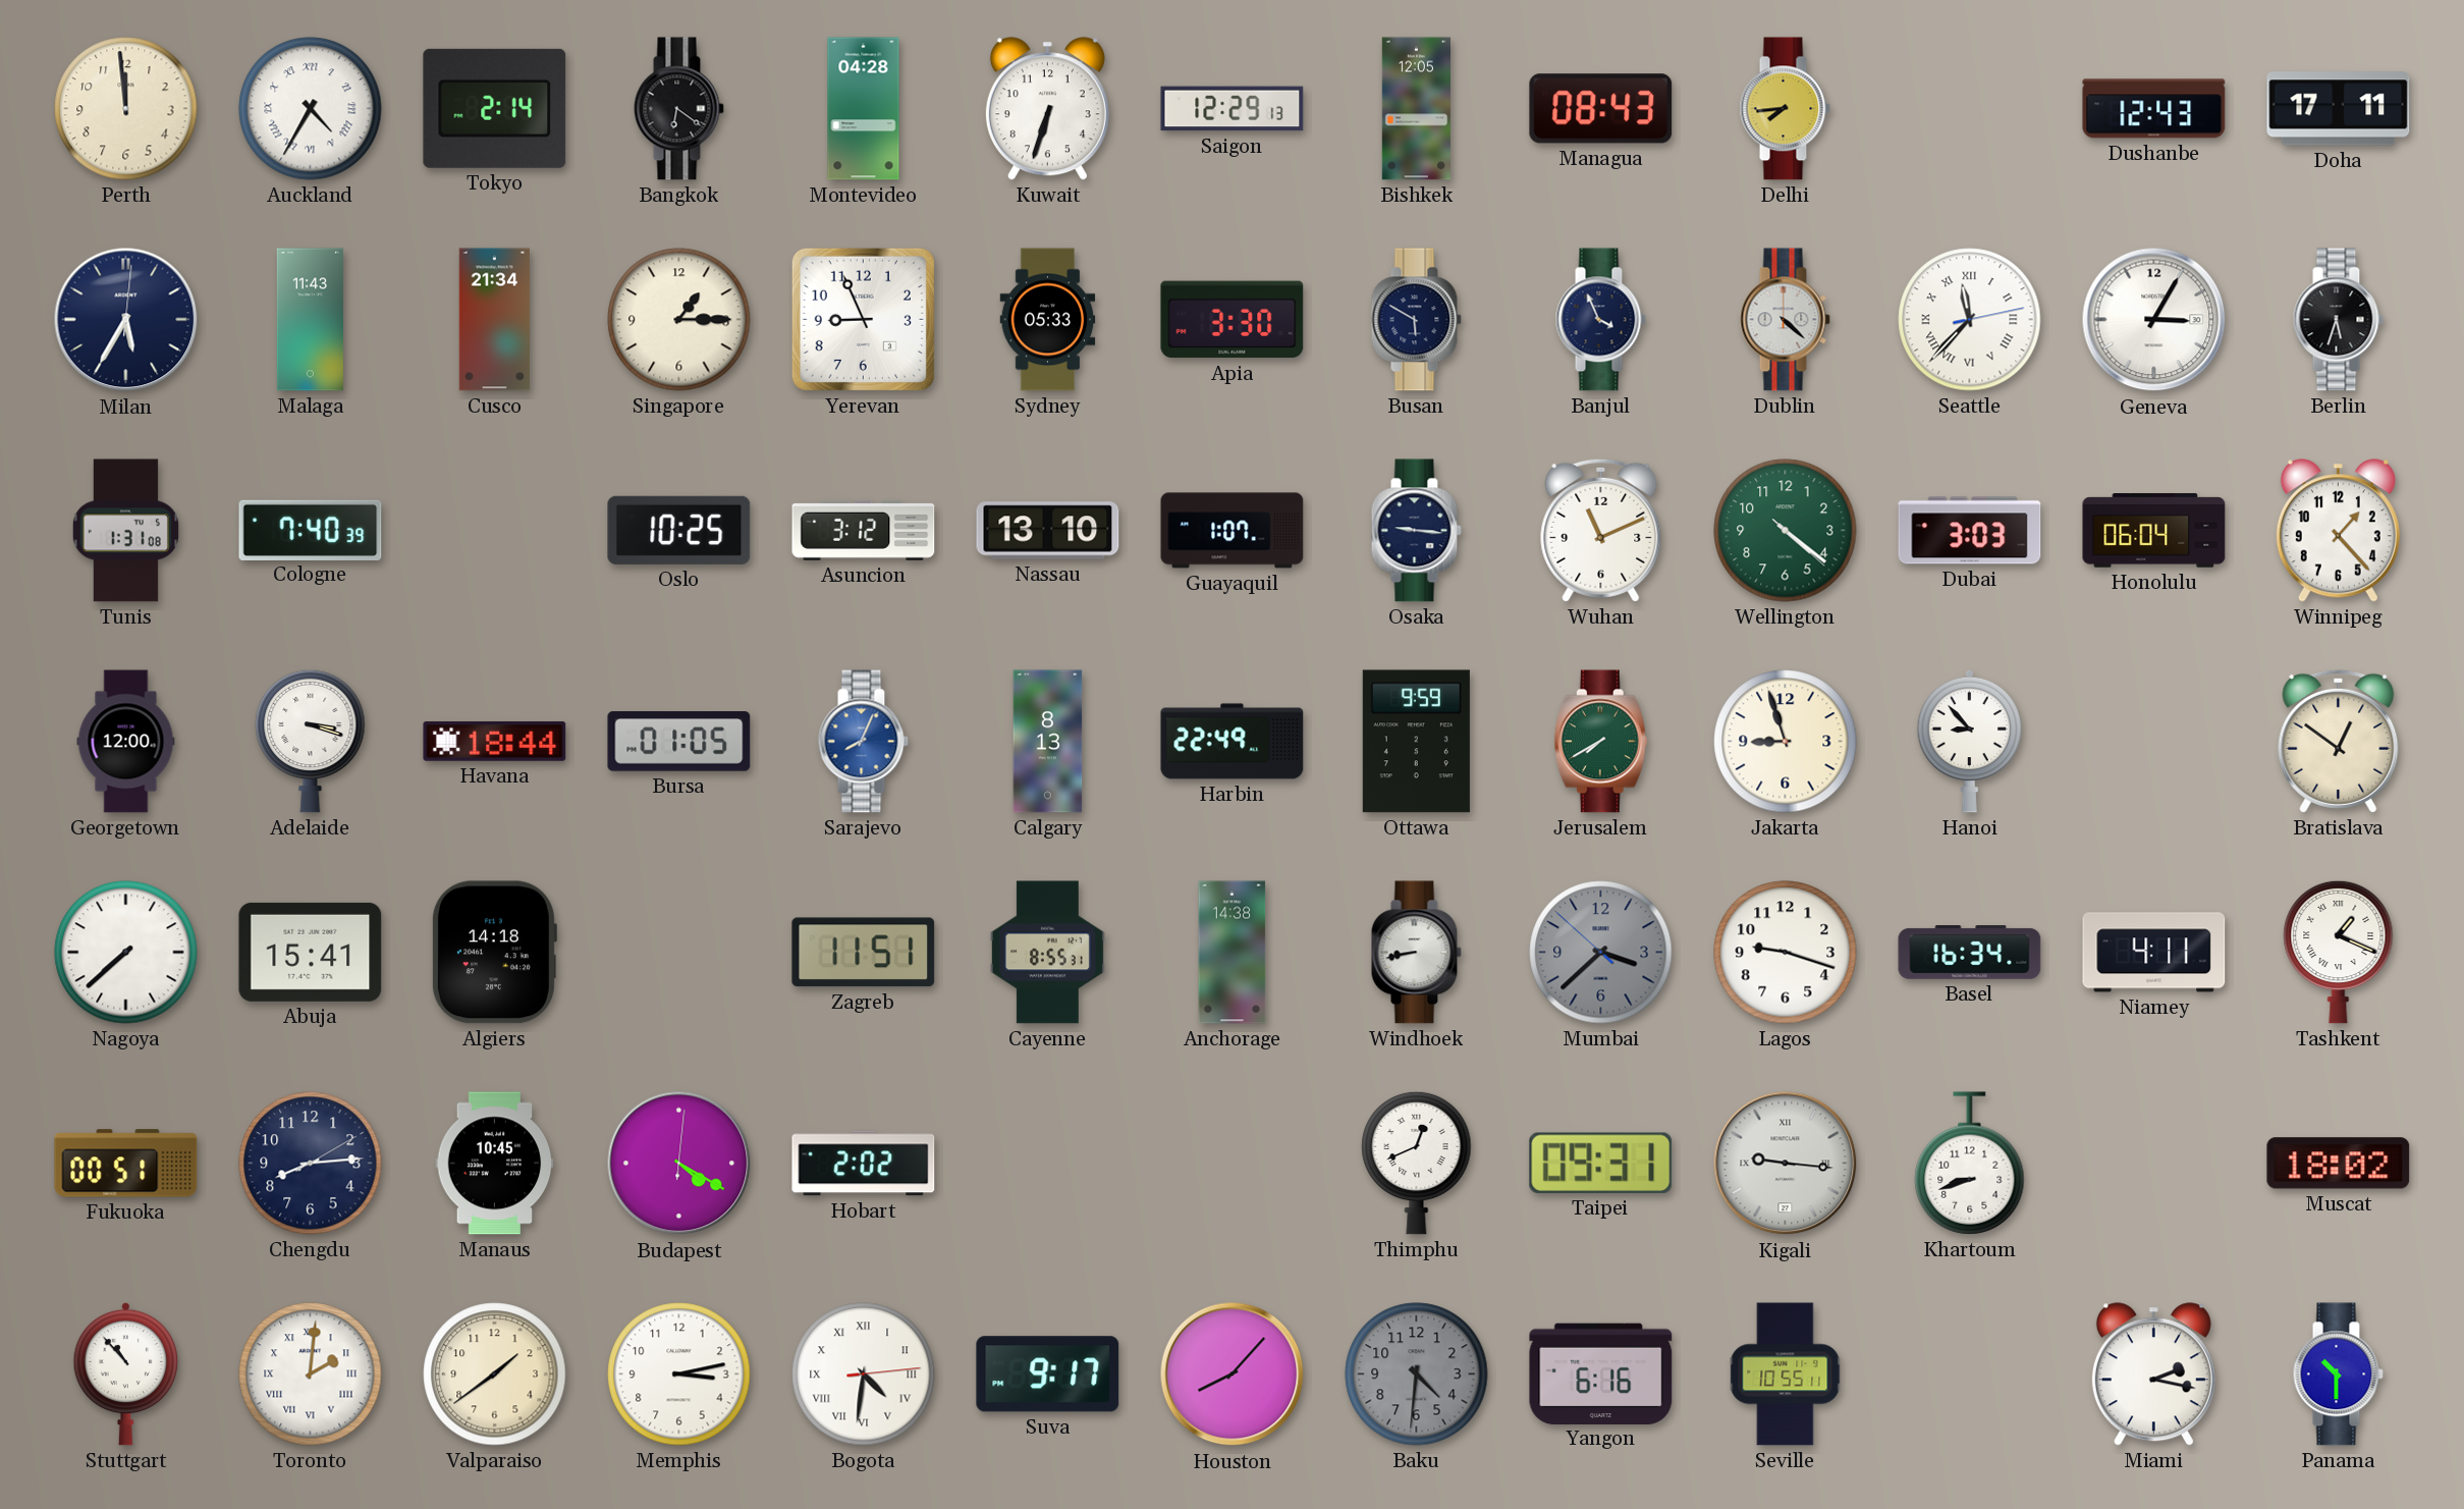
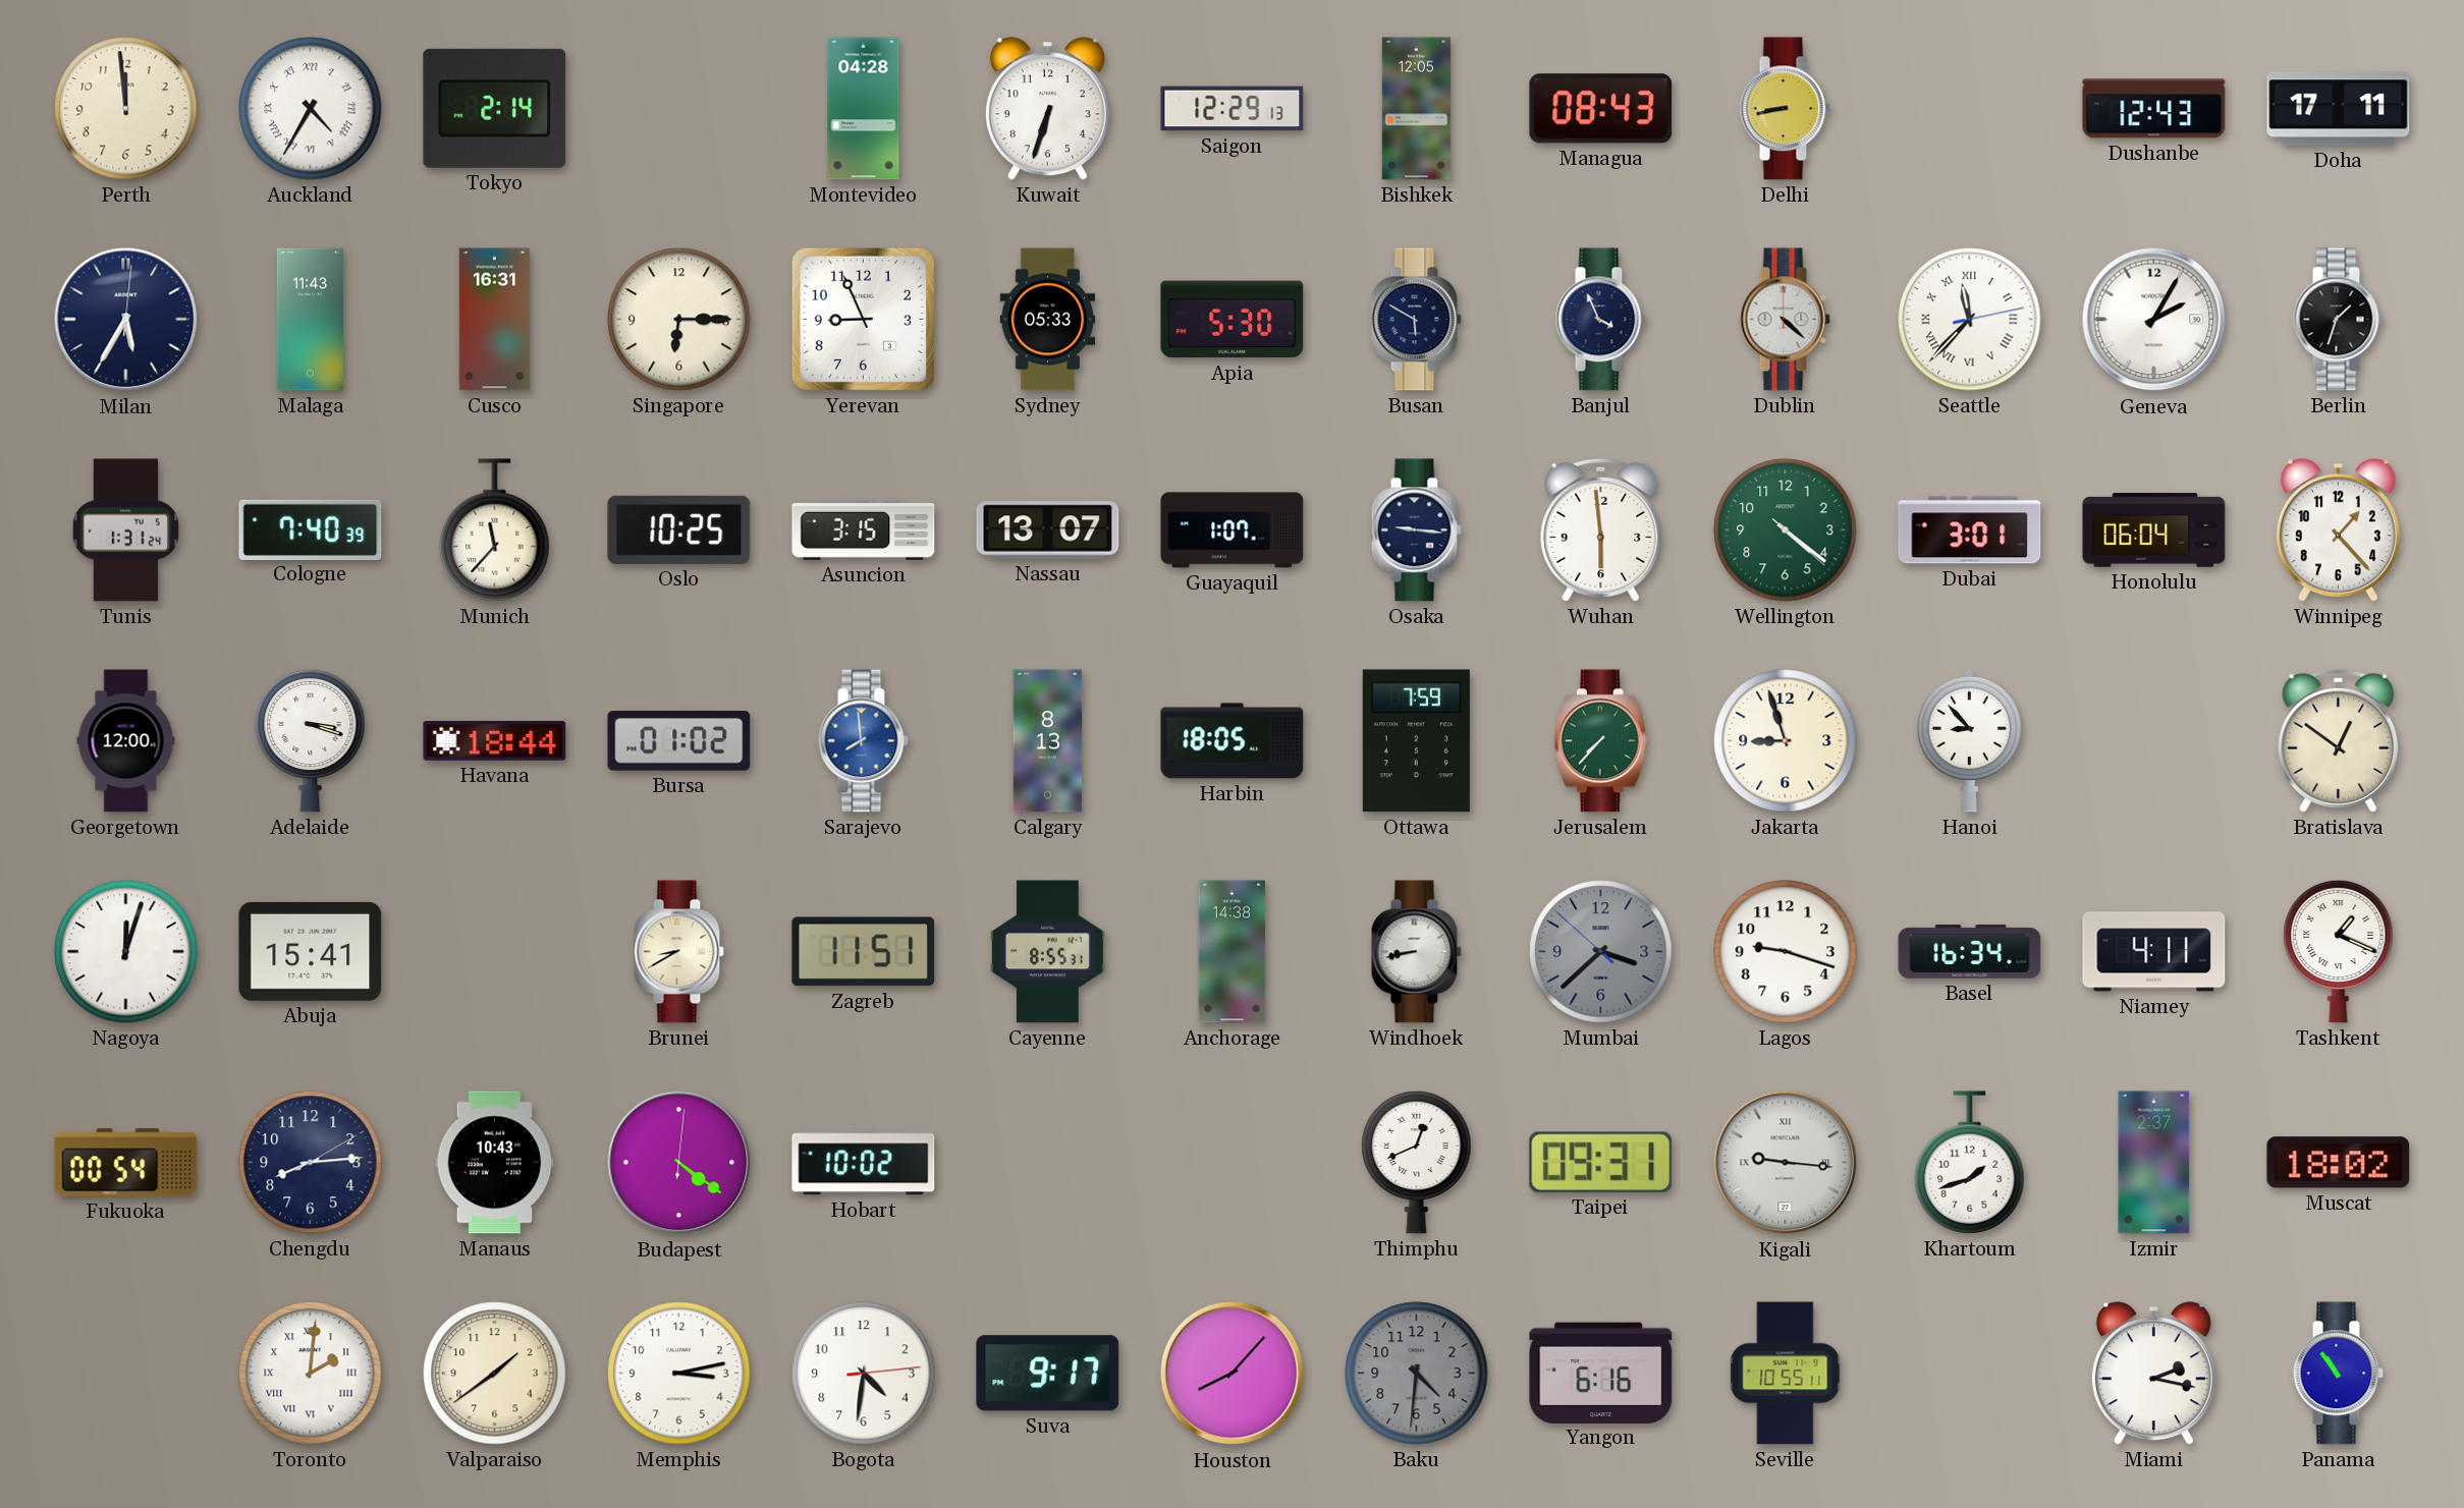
Bangkok: 6:21 -> none
Delhi: 7:44 -> 8:43
Cusco: 21:34 -> 16:31
Singapore: 1:15 -> 6:15
Apia: 3:30 -> 5:30
Geneva: 3:05 -> 2:05
Berlin: 5:33 -> 1:33
Tunis: 1:31:08 -> 1:31:24
Munich: none -> 11:37
Asuncion: 3:12 -> 3:15
Nassau: 13:10 -> 13:07
Wuhan: 11:11 -> 5:59
Dubai: 3:03 -> 3:01
Bursa: 01:05 -> 01:02
Sarajevo: 8:04 -> 7:59
Harbin: 22:49 -> 18:05
Ottawa: 9:59 -> 7:59
Jerusalem: 7:40 -> 7:37
Nagoya: 7:38 -> 12:03
Algiers: 14:18 -> none
Brunei: none -> 8:40
Fukuoka: 00:51 -> 00:54
Manaus: 10:45 -> 10:43
Budapest: 4:20 -> 4:21
Hobart: 2:02 -> 10:02
Khartoum: 8:42 -> 1:42
Izmir: none -> 2:37
Stuttgart: 10:53 -> none
Bogota numerals: Roman -> Arabic
Panama: 10:30 -> 10:54
